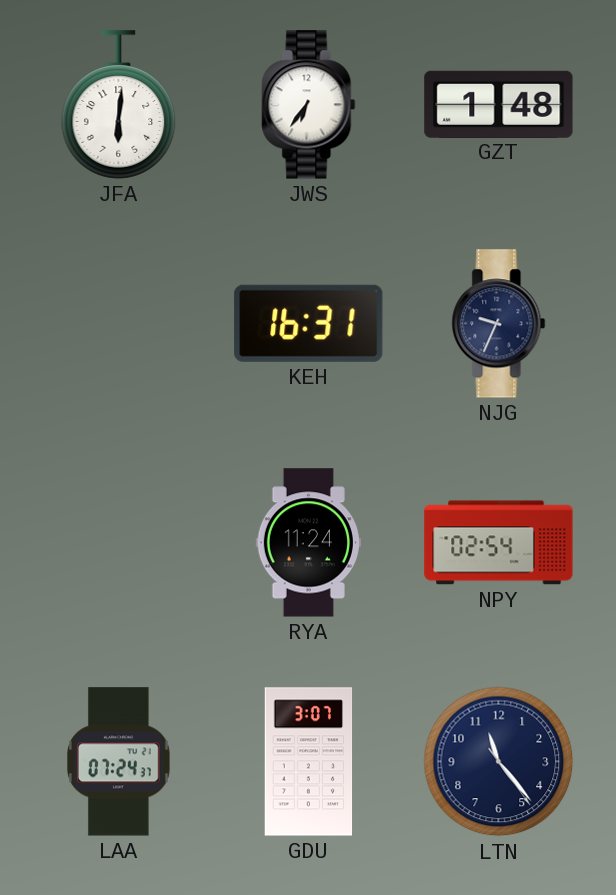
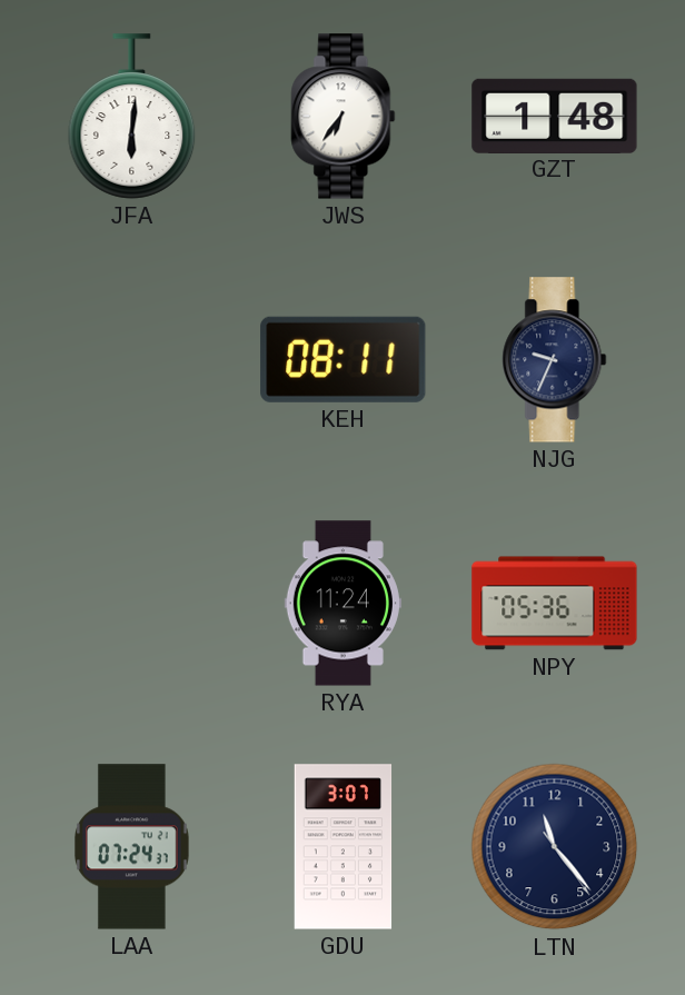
KEH: 16:31 -> 08:11
NPY: 02:54 -> 05:36
